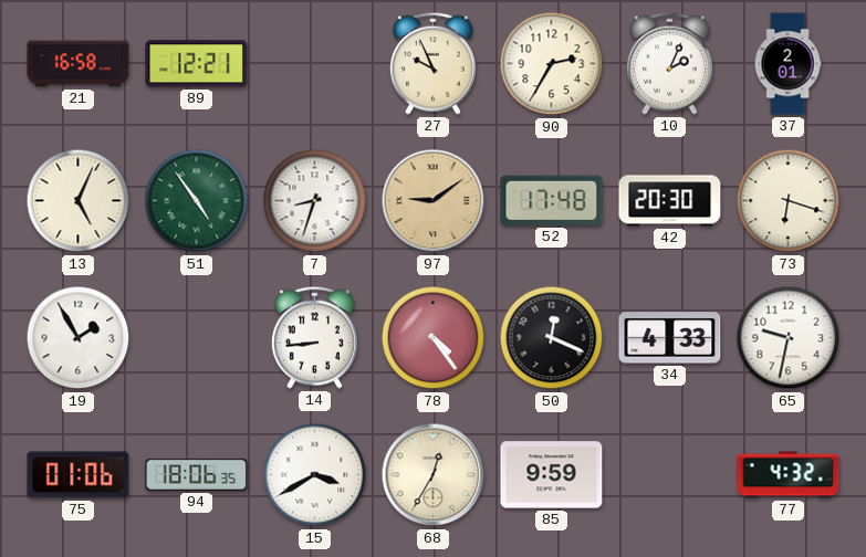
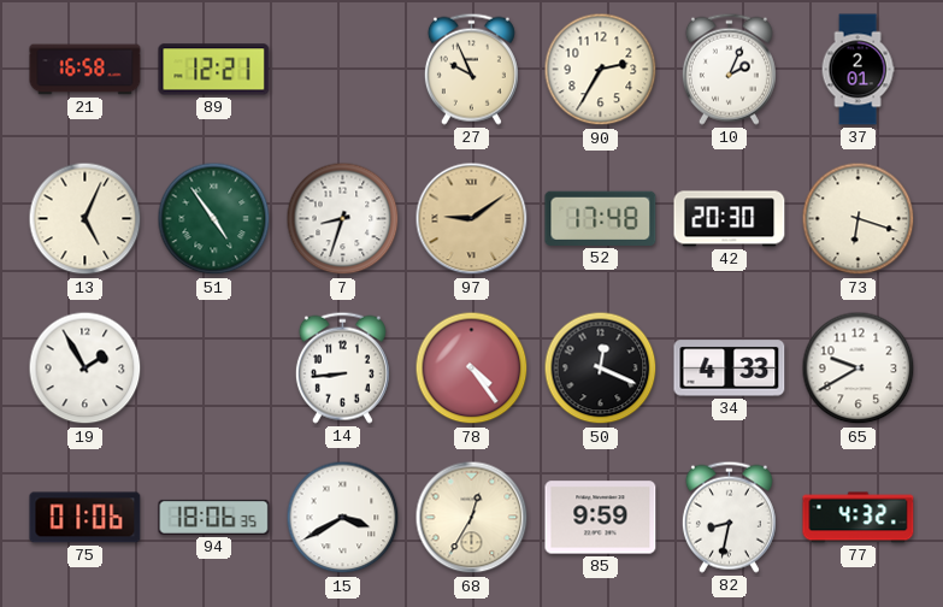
65: 9:32 -> 9:40
82: none -> 8:32
